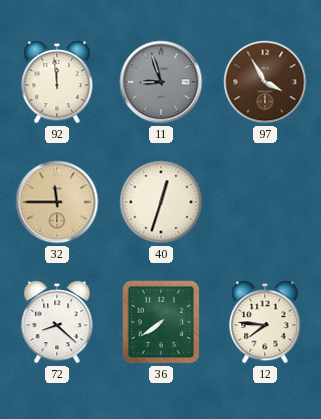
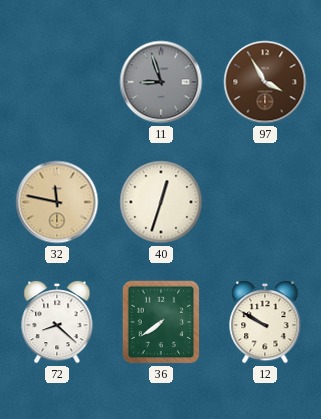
92: 11:59 -> none
32: 11:45 -> 11:47
12: 7:46 -> 9:50
